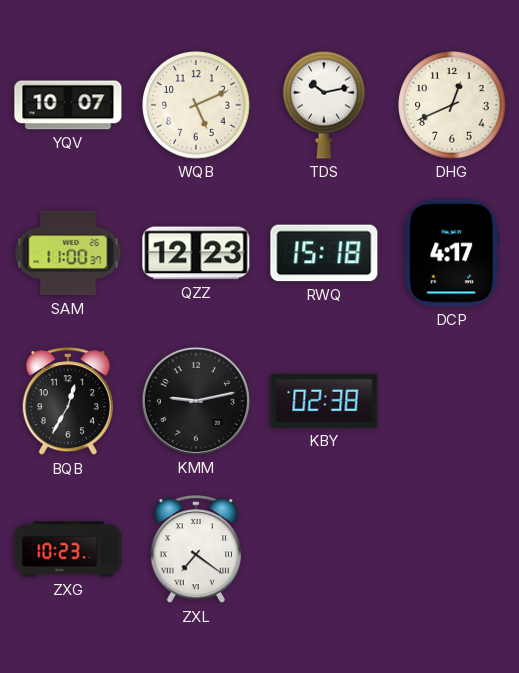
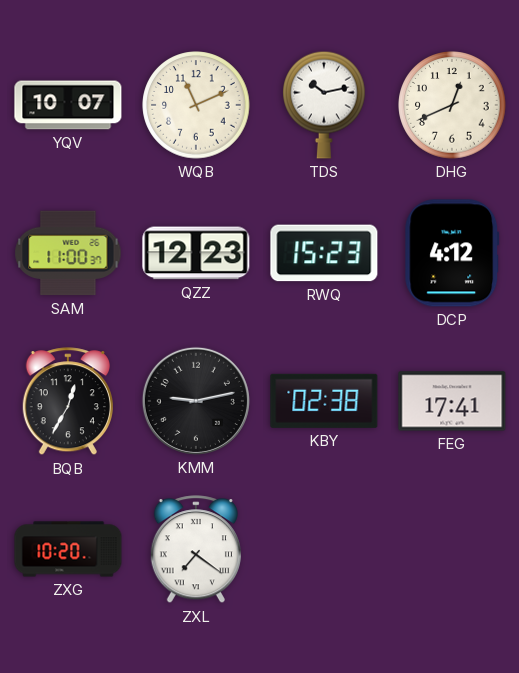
WQB: 5:11 -> 11:11
RWQ: 15:18 -> 15:23
DCP: 4:17 -> 4:12
FEG: none -> 17:41
ZXG: 10:23 -> 10:20
